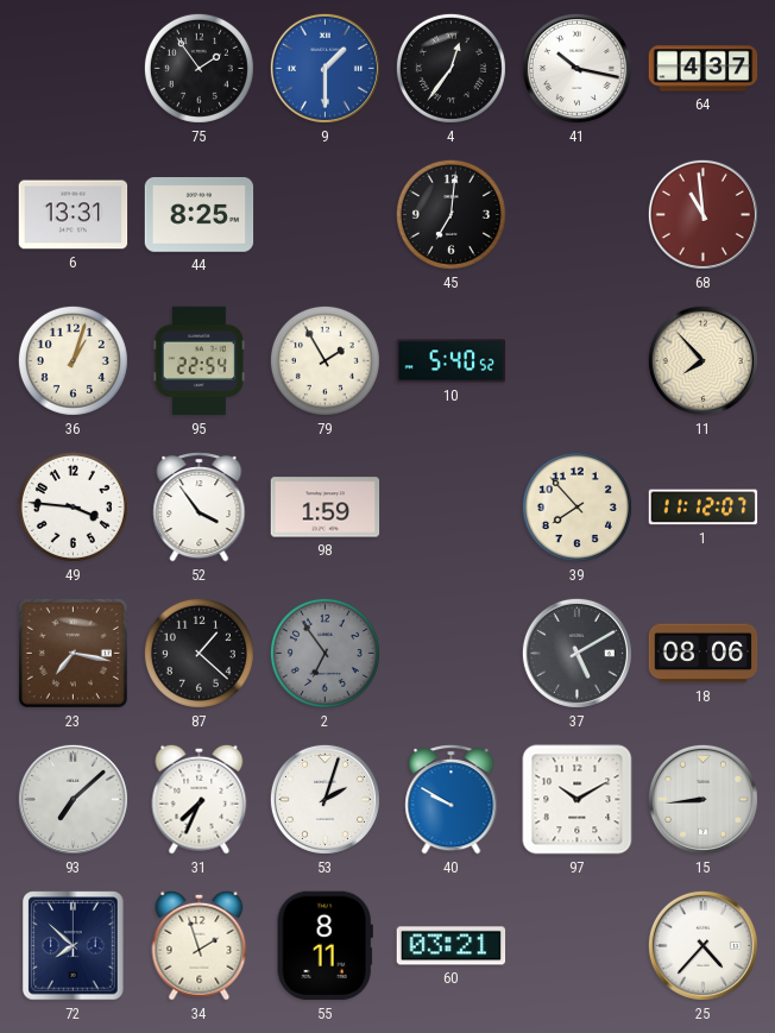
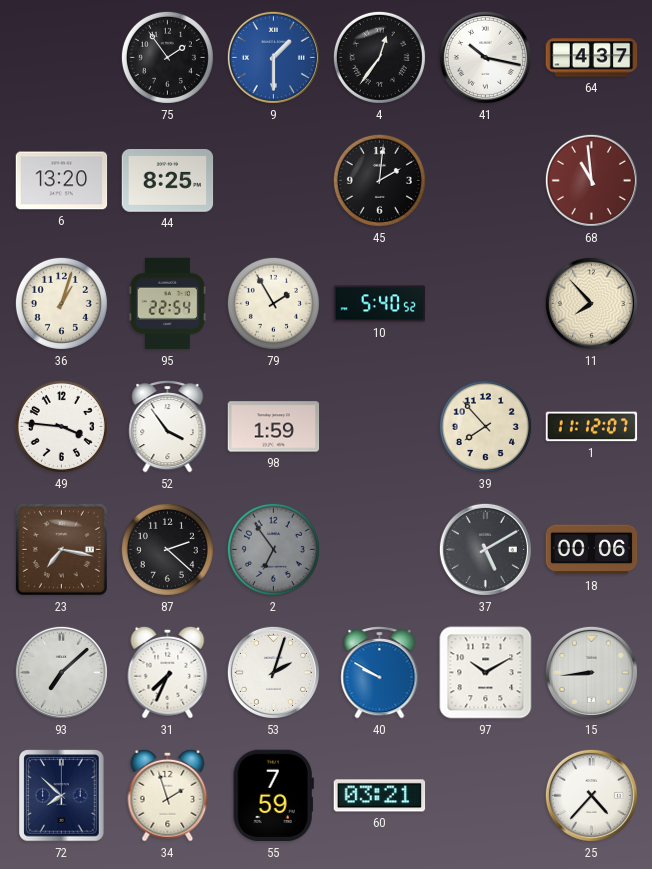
6: 13:31 -> 13:20
45: 7:01 -> 2:01
87: 1:22 -> 2:22
18: 08:06 -> 00:06
55: 8:11 -> 7:59
